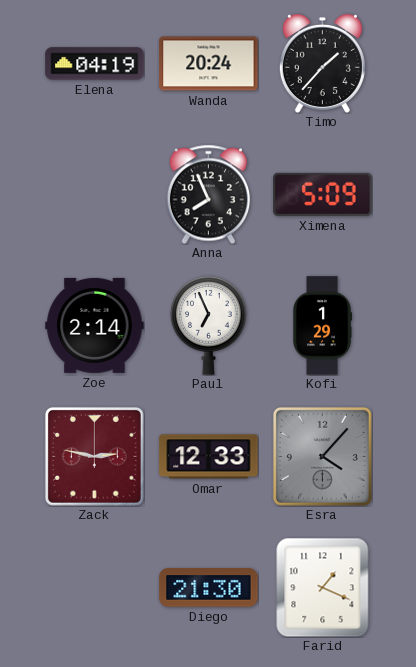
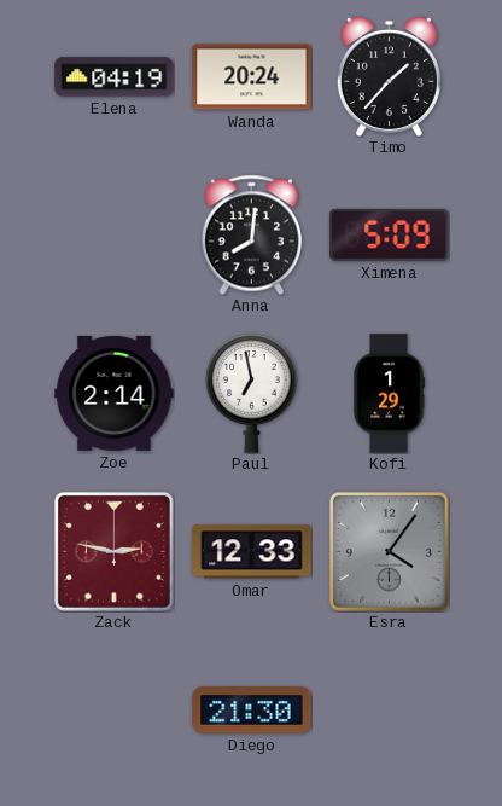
Anna: 7:56 -> 8:01
Paul: 6:56 -> 6:58
Esra: 4:07 -> 4:06
Farid: 1:19 -> none
